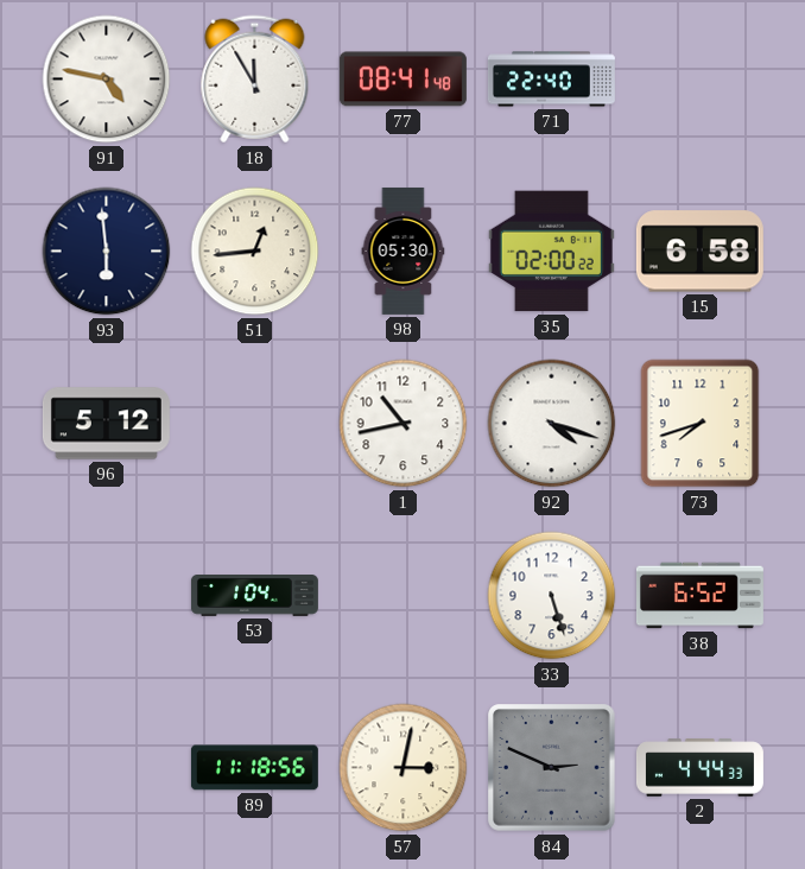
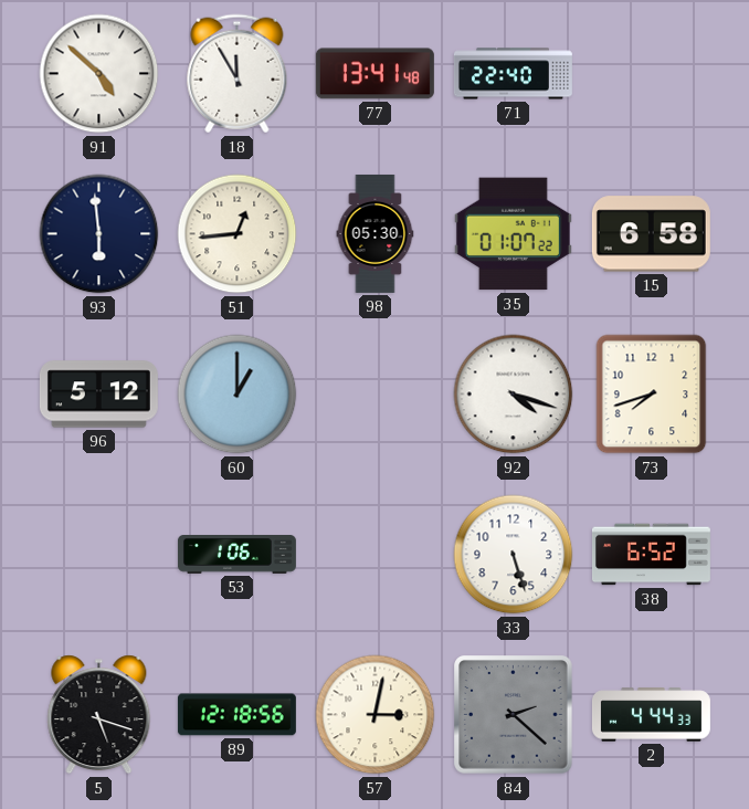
91: 4:47 -> 4:52
77: 08:41 -> 13:41
35: 02:00 -> 01:07
60: none -> 1:00
1: 10:43 -> none
53: 1:04 -> 1:06
5: none -> 5:18
89: 11:18 -> 12:18
84: 2:49 -> 2:22
